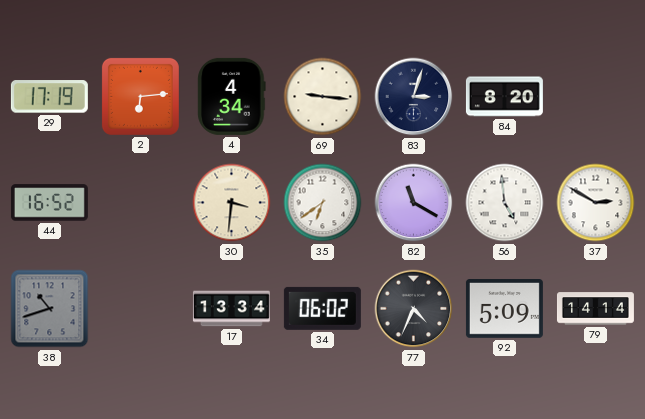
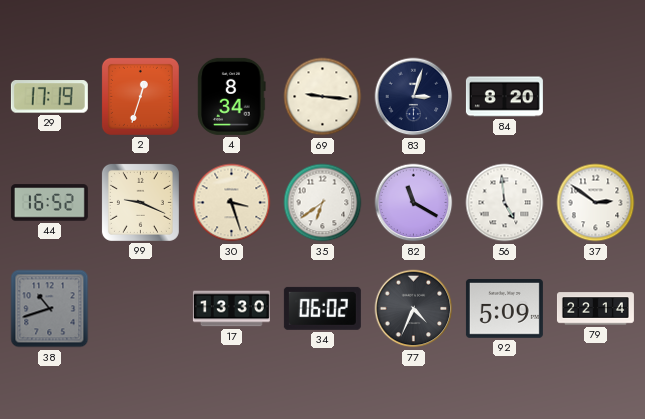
2: 6:14 -> 12:33
4: 4:34 -> 8:34
99: none -> 9:19
30: 3:31 -> 3:27
37: 2:50 -> 2:51
17: 13:34 -> 13:30
79: 14:14 -> 22:14
